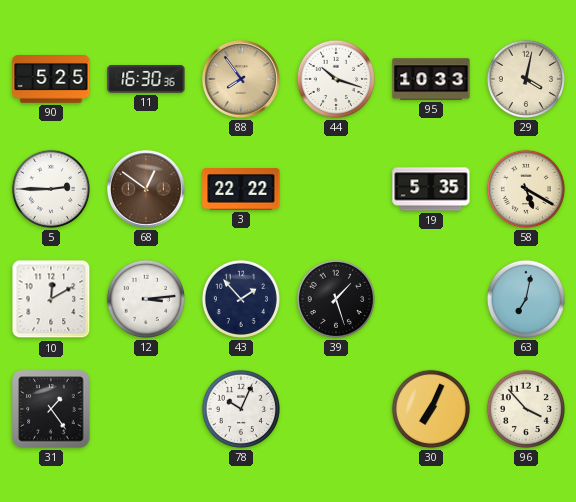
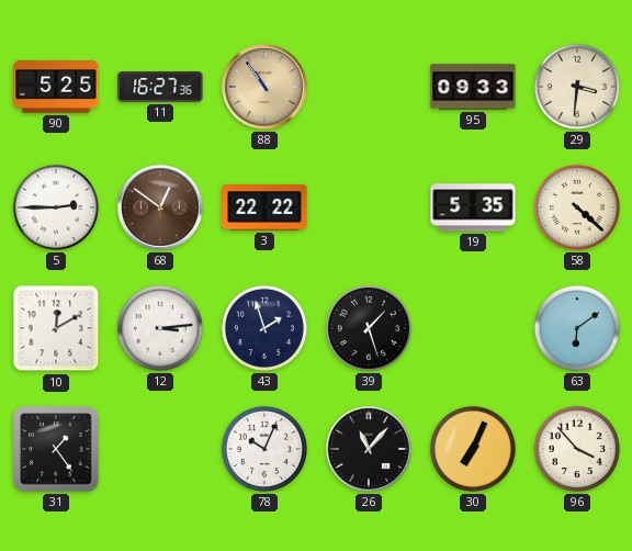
11: 16:30 -> 16:27
88: 7:54 -> 10:54
44: 10:18 -> none
95: 10:33 -> 09:33
29: 4:02 -> 3:31
58: 5:20 -> 4:22
43: 1:53 -> 1:57
63: 7:02 -> 6:09
26: none -> 11:07
